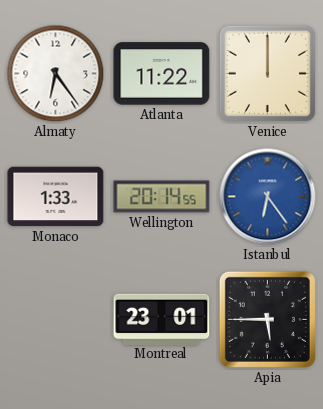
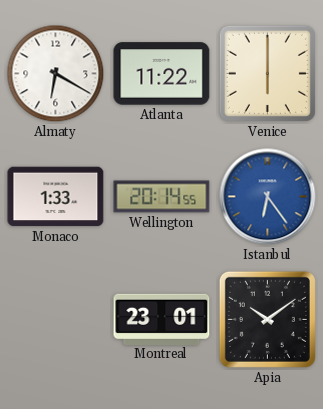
Almaty: 6:24 -> 6:20
Venice: 12:00 -> 6:00
Apia: 5:45 -> 10:09
